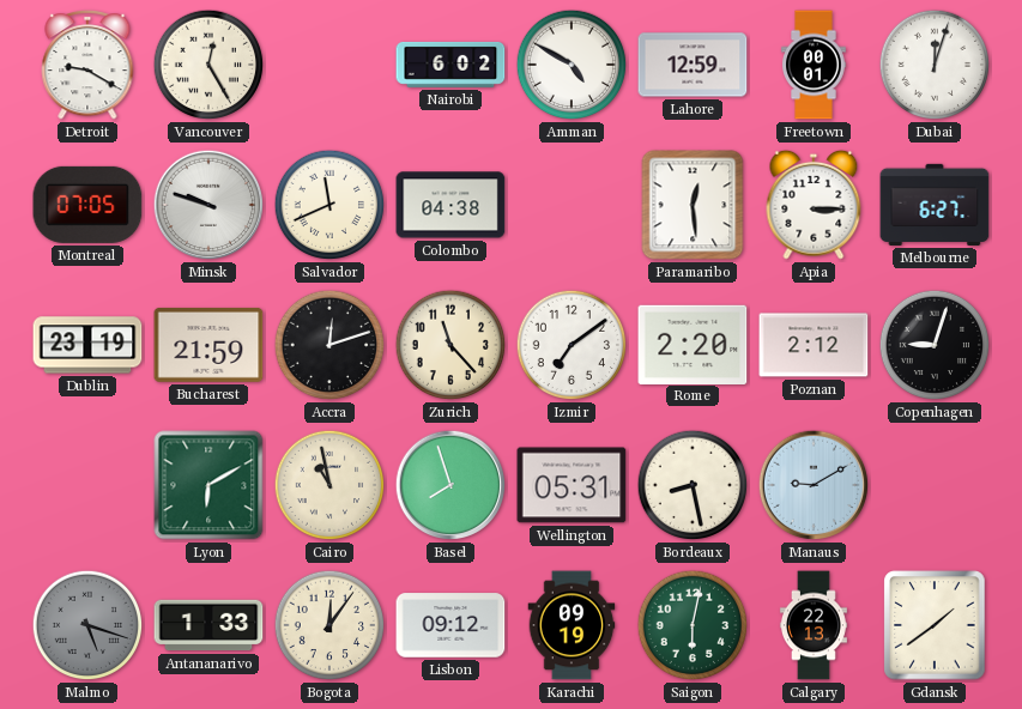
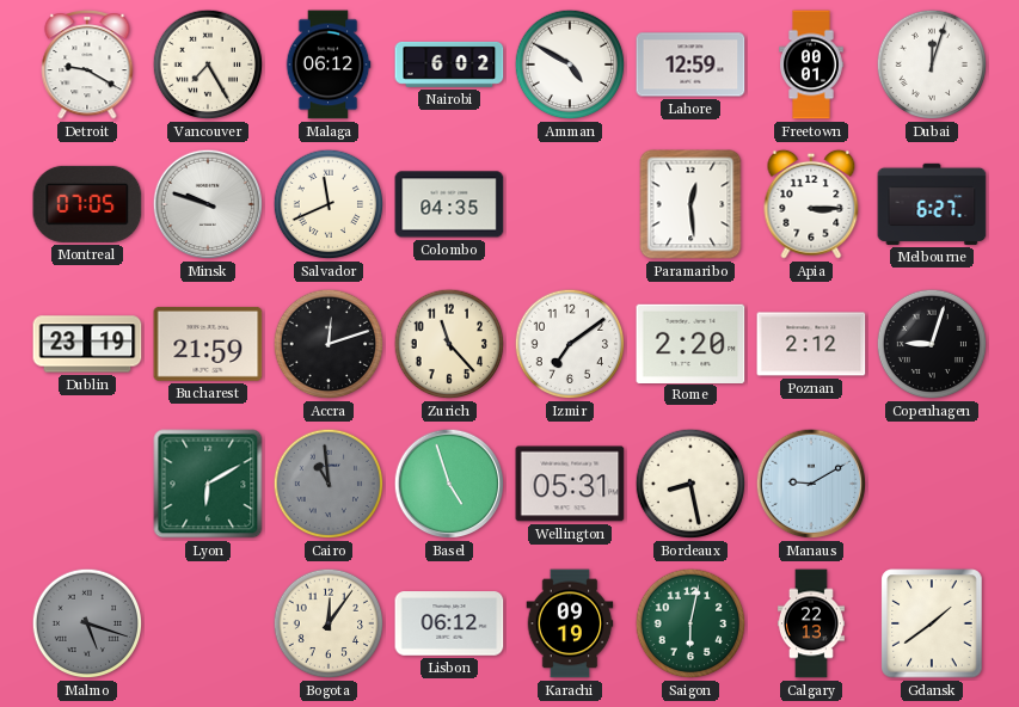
Vancouver: 12:25 -> 7:25
Malaga: none -> 06:12
Colombo: 04:38 -> 04:35
Cairo: 10:58 -> 10:59
Cairo dial: cream -> grey
Basel: 7:57 -> 4:57
Antananarivo: 1:33 -> none
Lisbon: 09:12 -> 06:12
